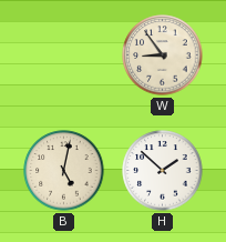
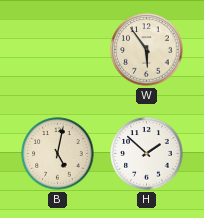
W: 8:54 -> 5:54
